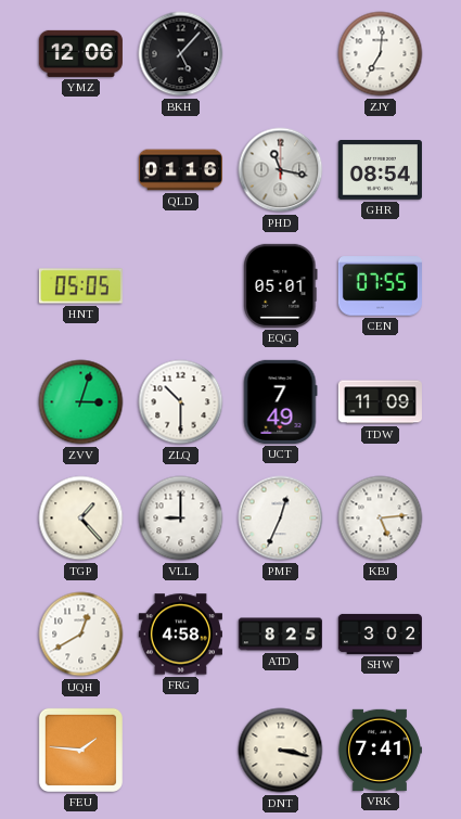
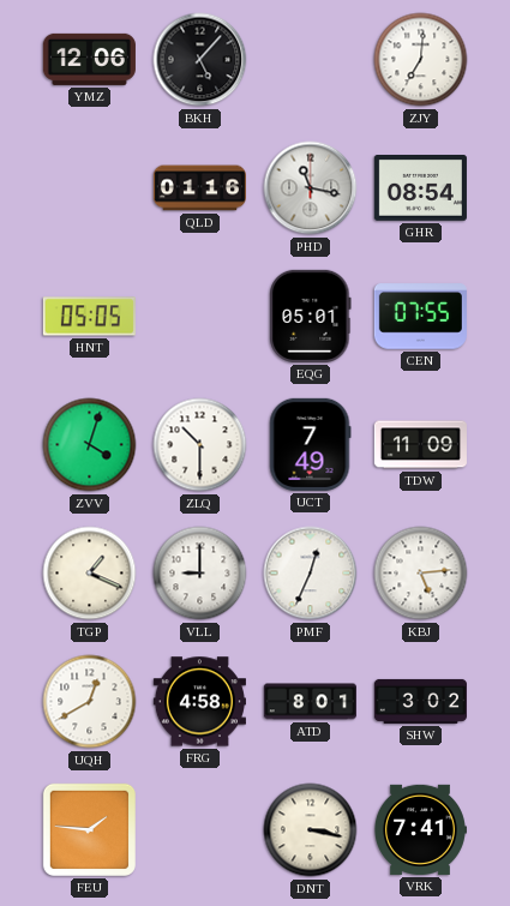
ZVV: 3:03 -> 4:03
TGP: 1:23 -> 1:19
ATD: 8:25 -> 8:01
